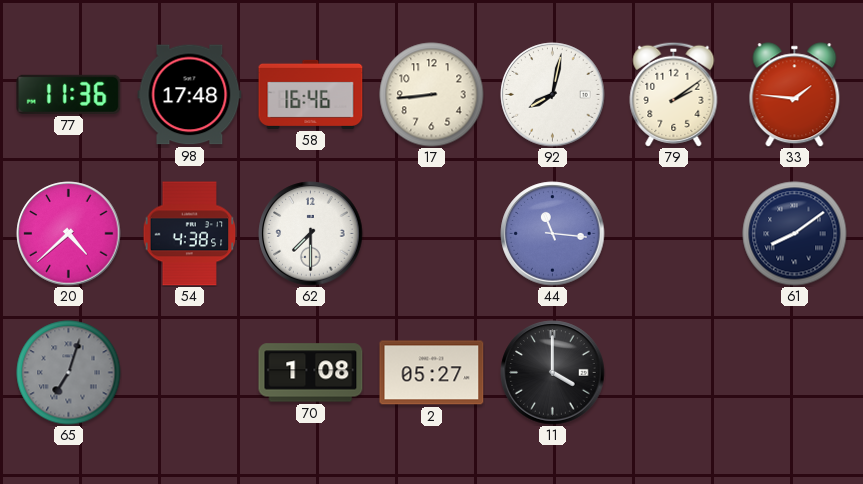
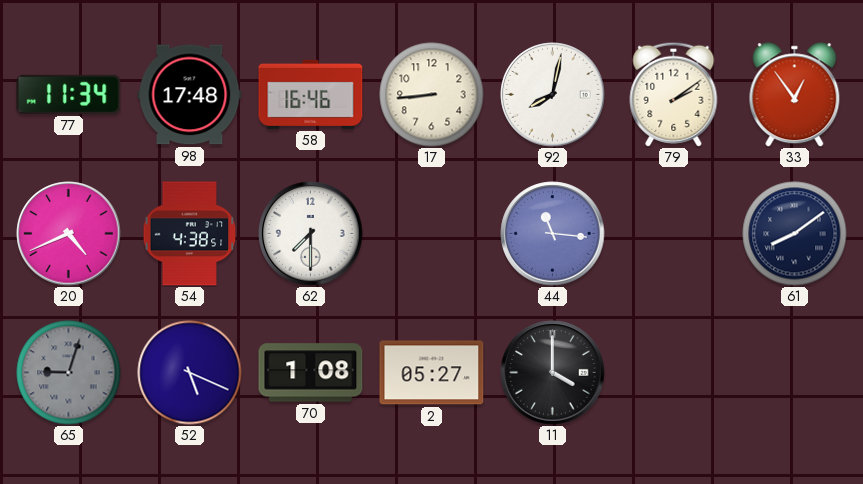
77: 11:36 -> 11:34
33: 1:46 -> 12:54
20: 4:38 -> 4:41
65: 7:03 -> 9:03
52: none -> 5:19
